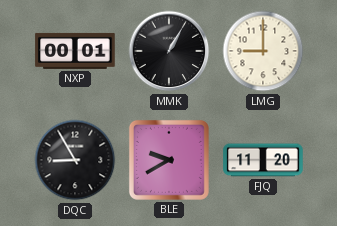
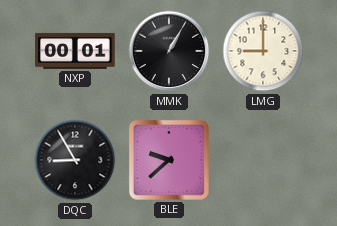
BLE: 9:40 -> 9:38
FJQ: 11:20 -> none
